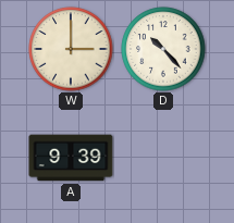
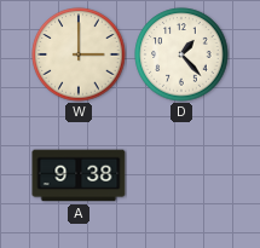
D: 10:23 -> 1:23
A: 9:39 -> 9:38
